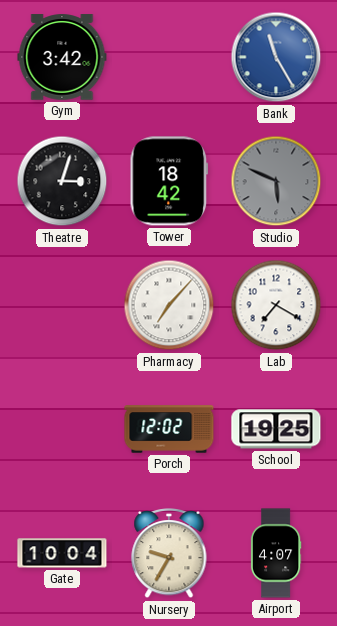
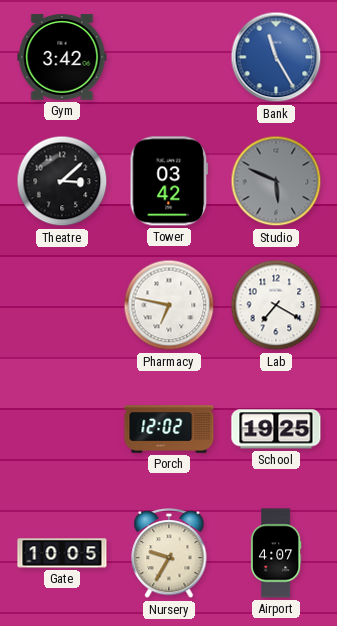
Theatre: 3:03 -> 3:08
Tower: 18:42 -> 03:42
Pharmacy: 7:07 -> 6:47
Gate: 10:04 -> 10:05
